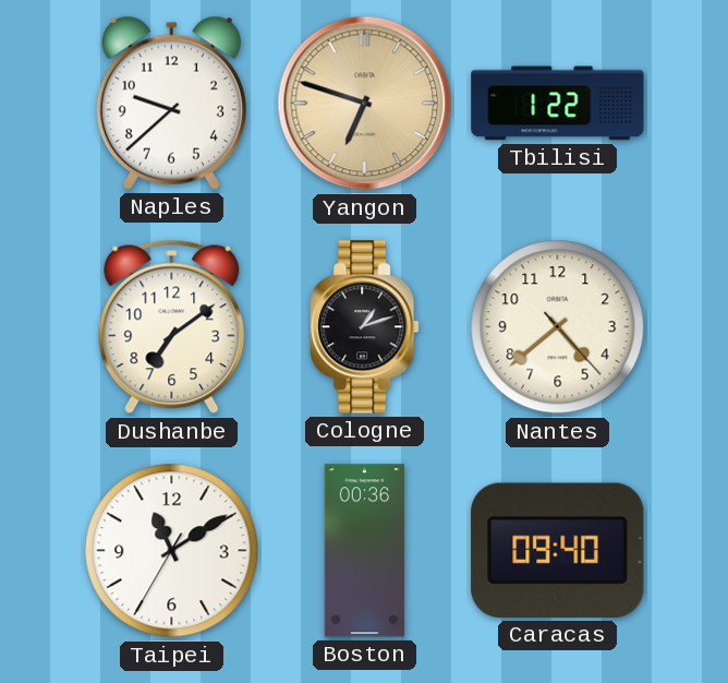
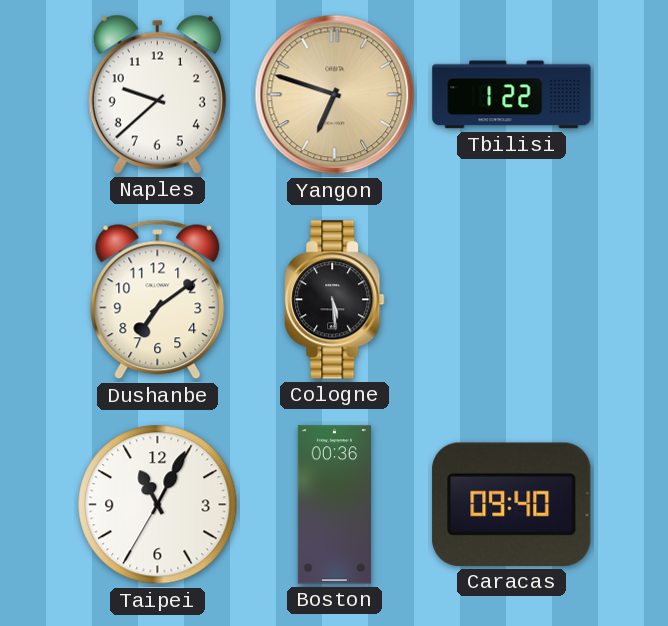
Cologne: 1:12 -> 5:29
Nantes: 4:38 -> none
Taipei: 11:09 -> 11:04
